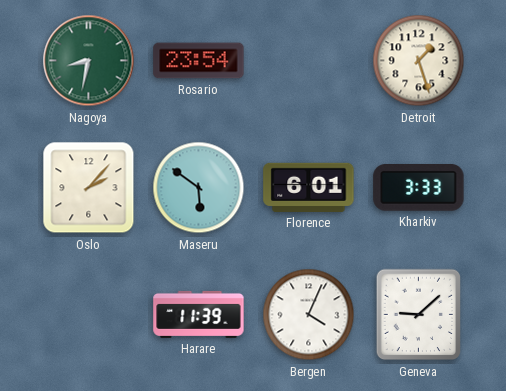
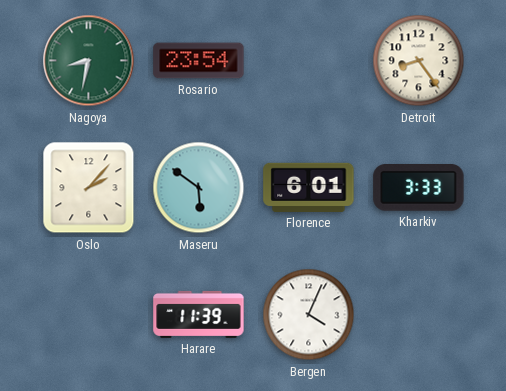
Detroit: 1:27 -> 8:24
Geneva: 9:08 -> none
